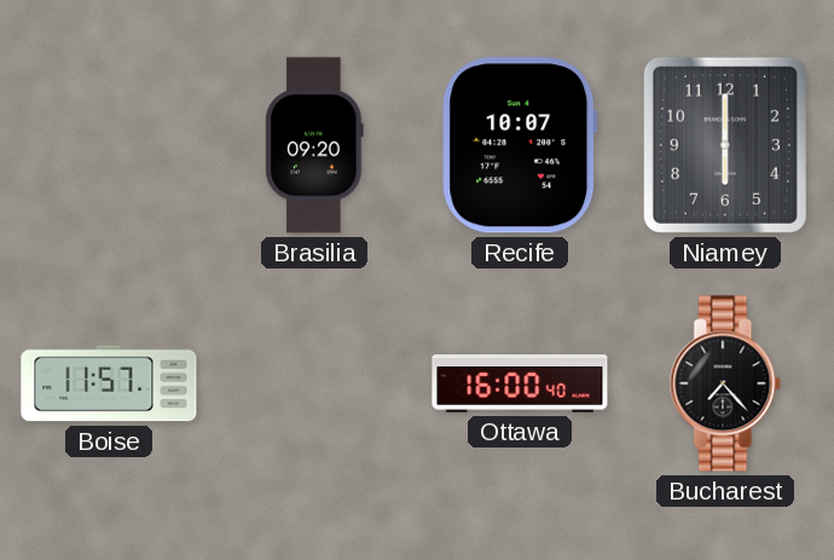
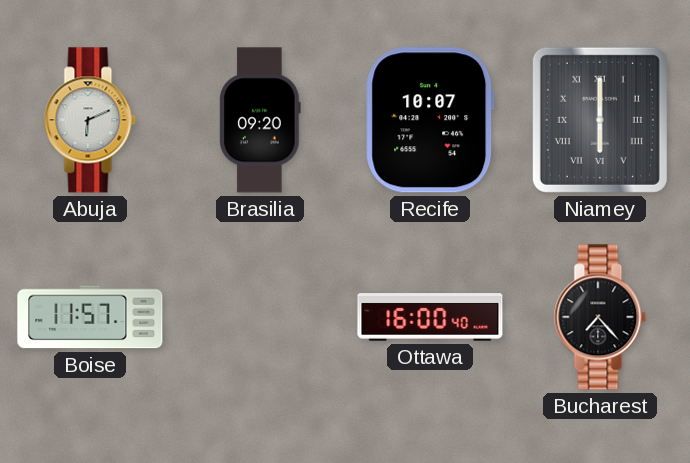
Abuja: none -> 6:11
Niamey numerals: Arabic -> Roman
